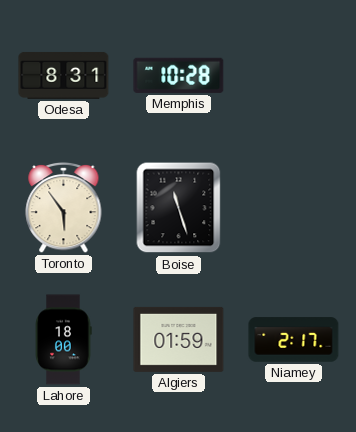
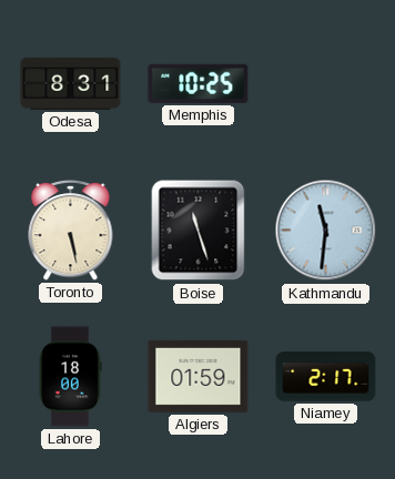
Memphis: 10:28 -> 10:25
Toronto: 5:54 -> 5:28
Kathmandu: none -> 11:31
